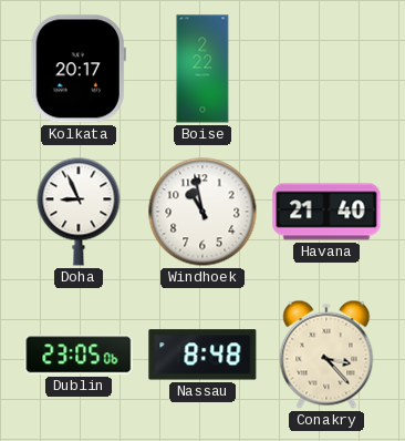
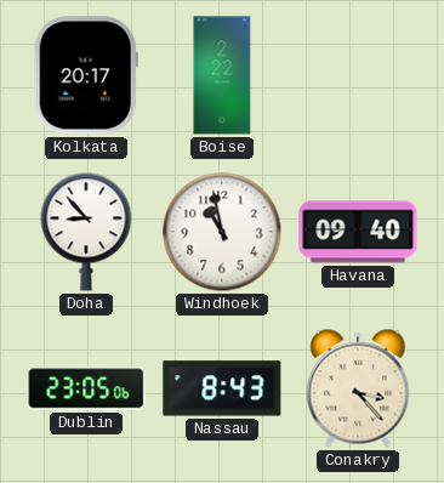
Doha: 8:56 -> 8:53
Havana: 21:40 -> 09:40
Nassau: 8:48 -> 8:43
